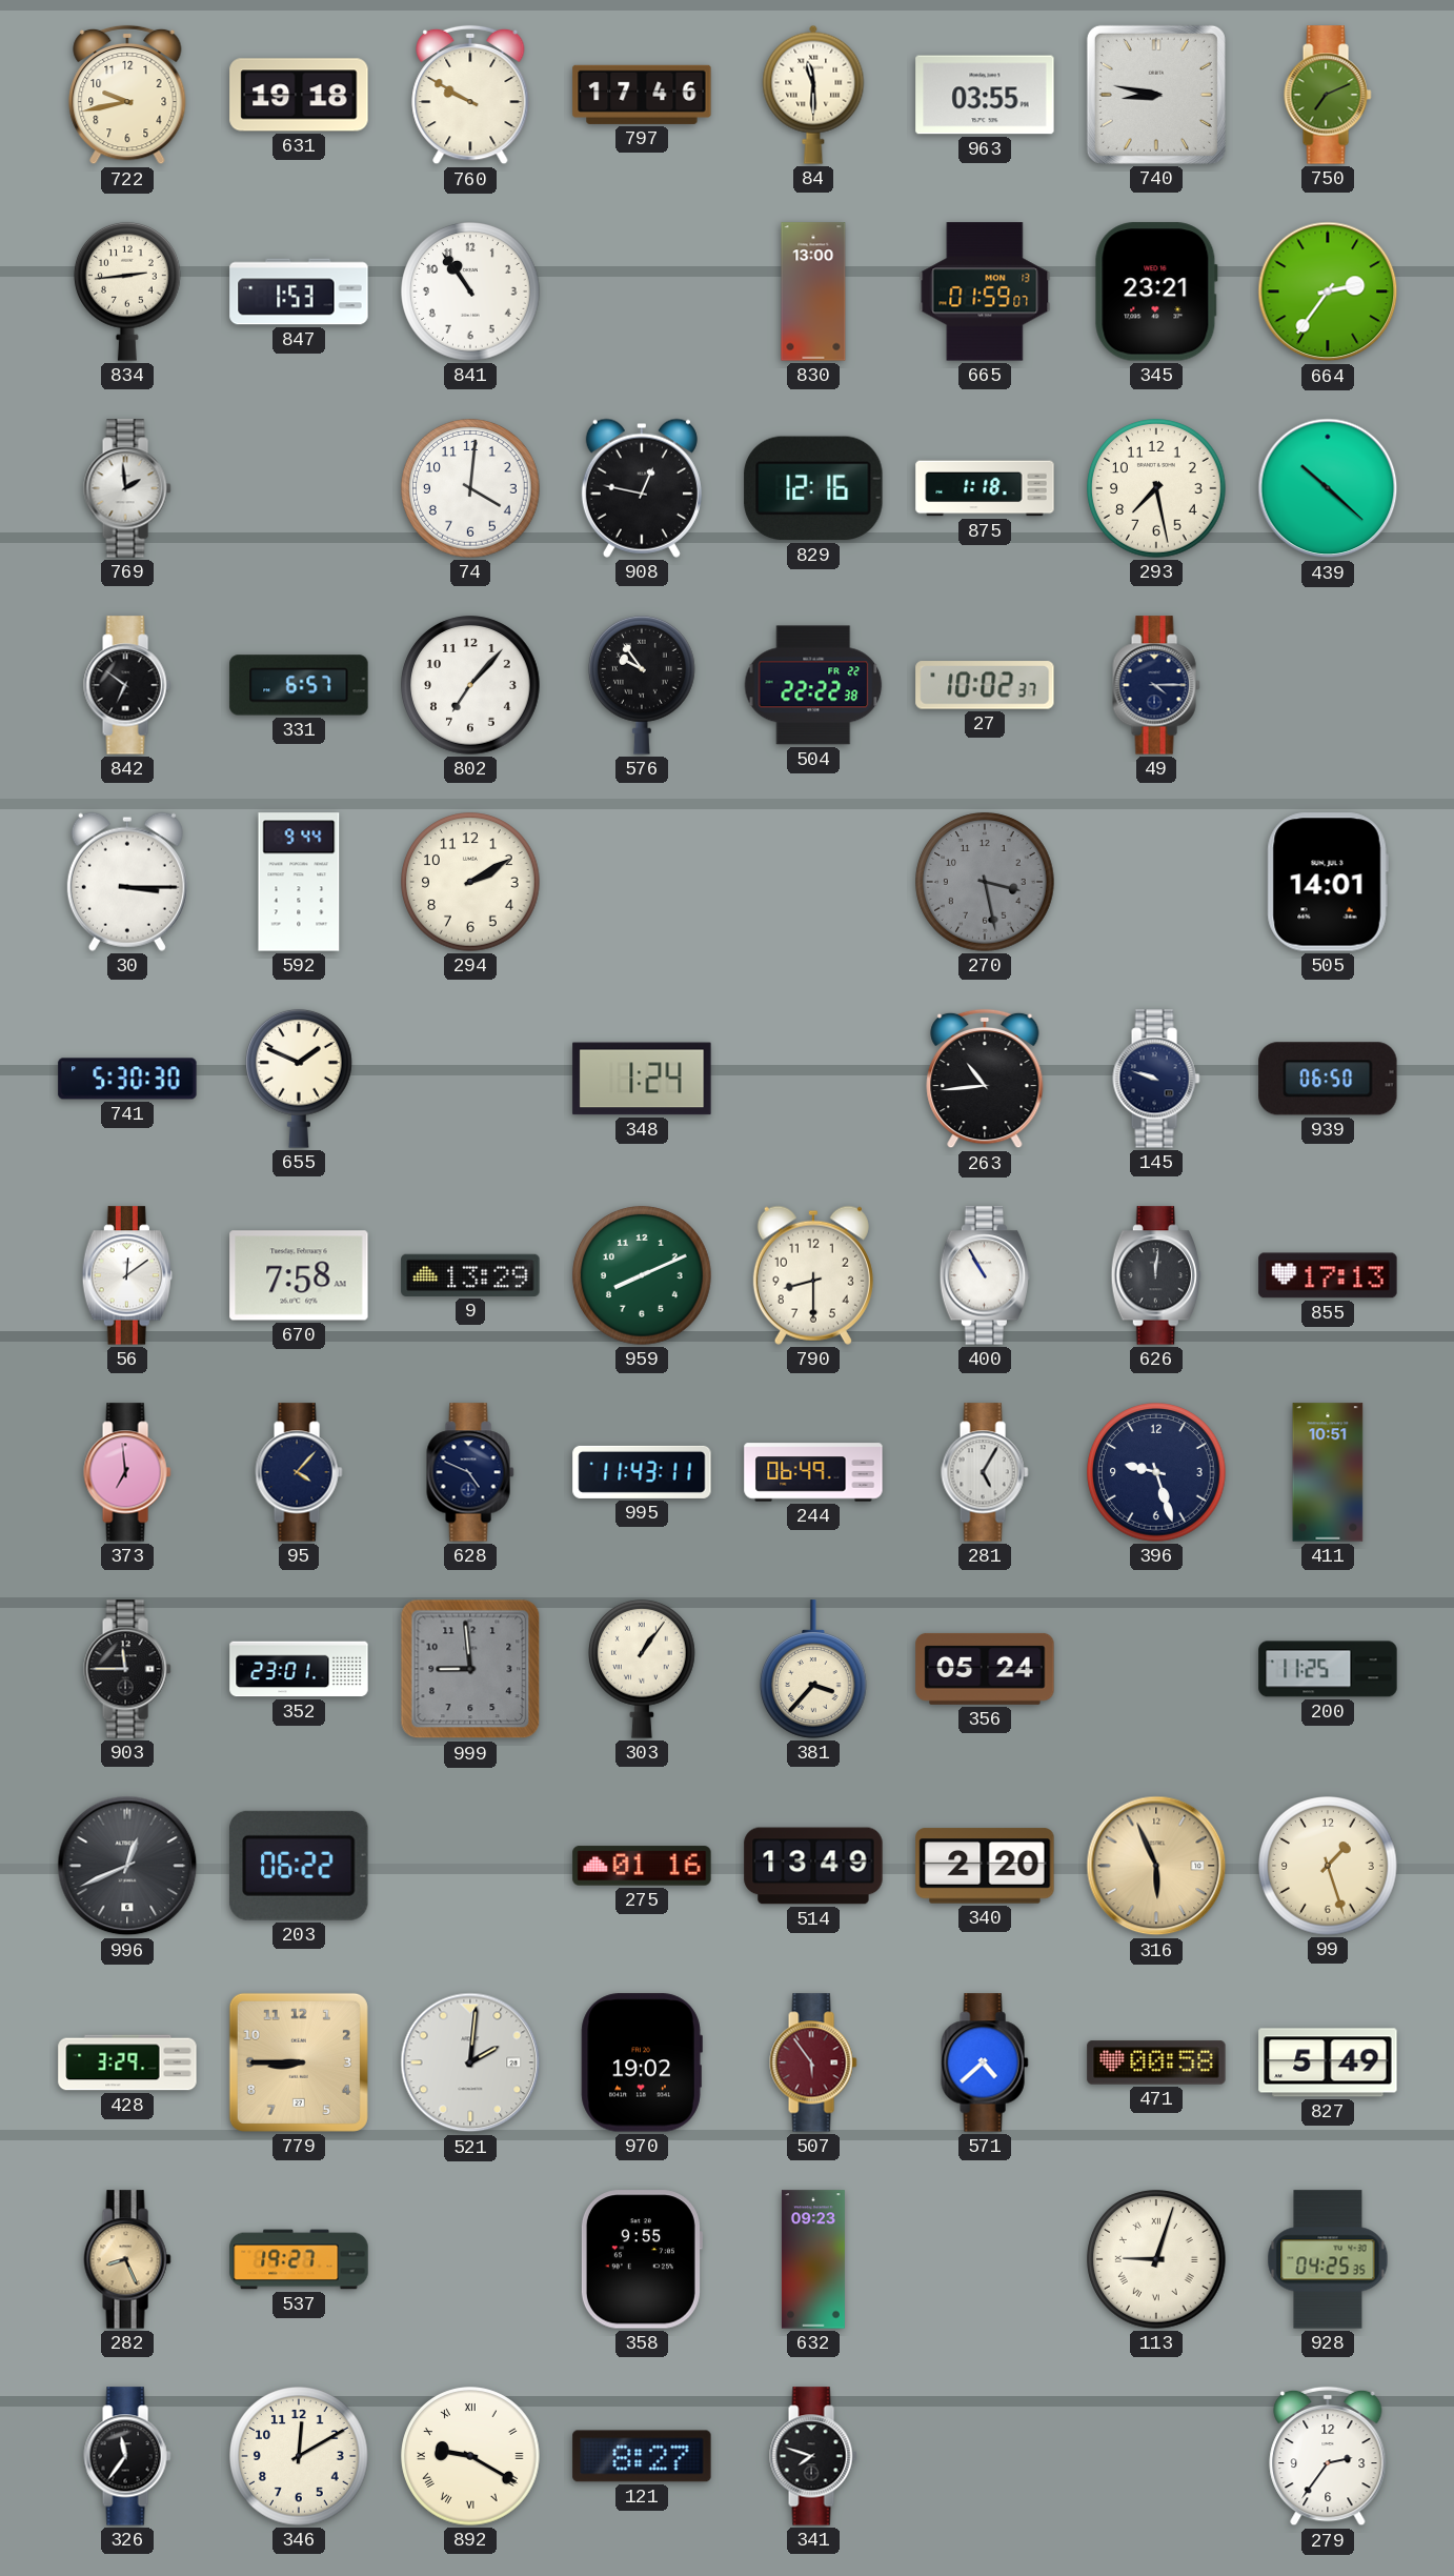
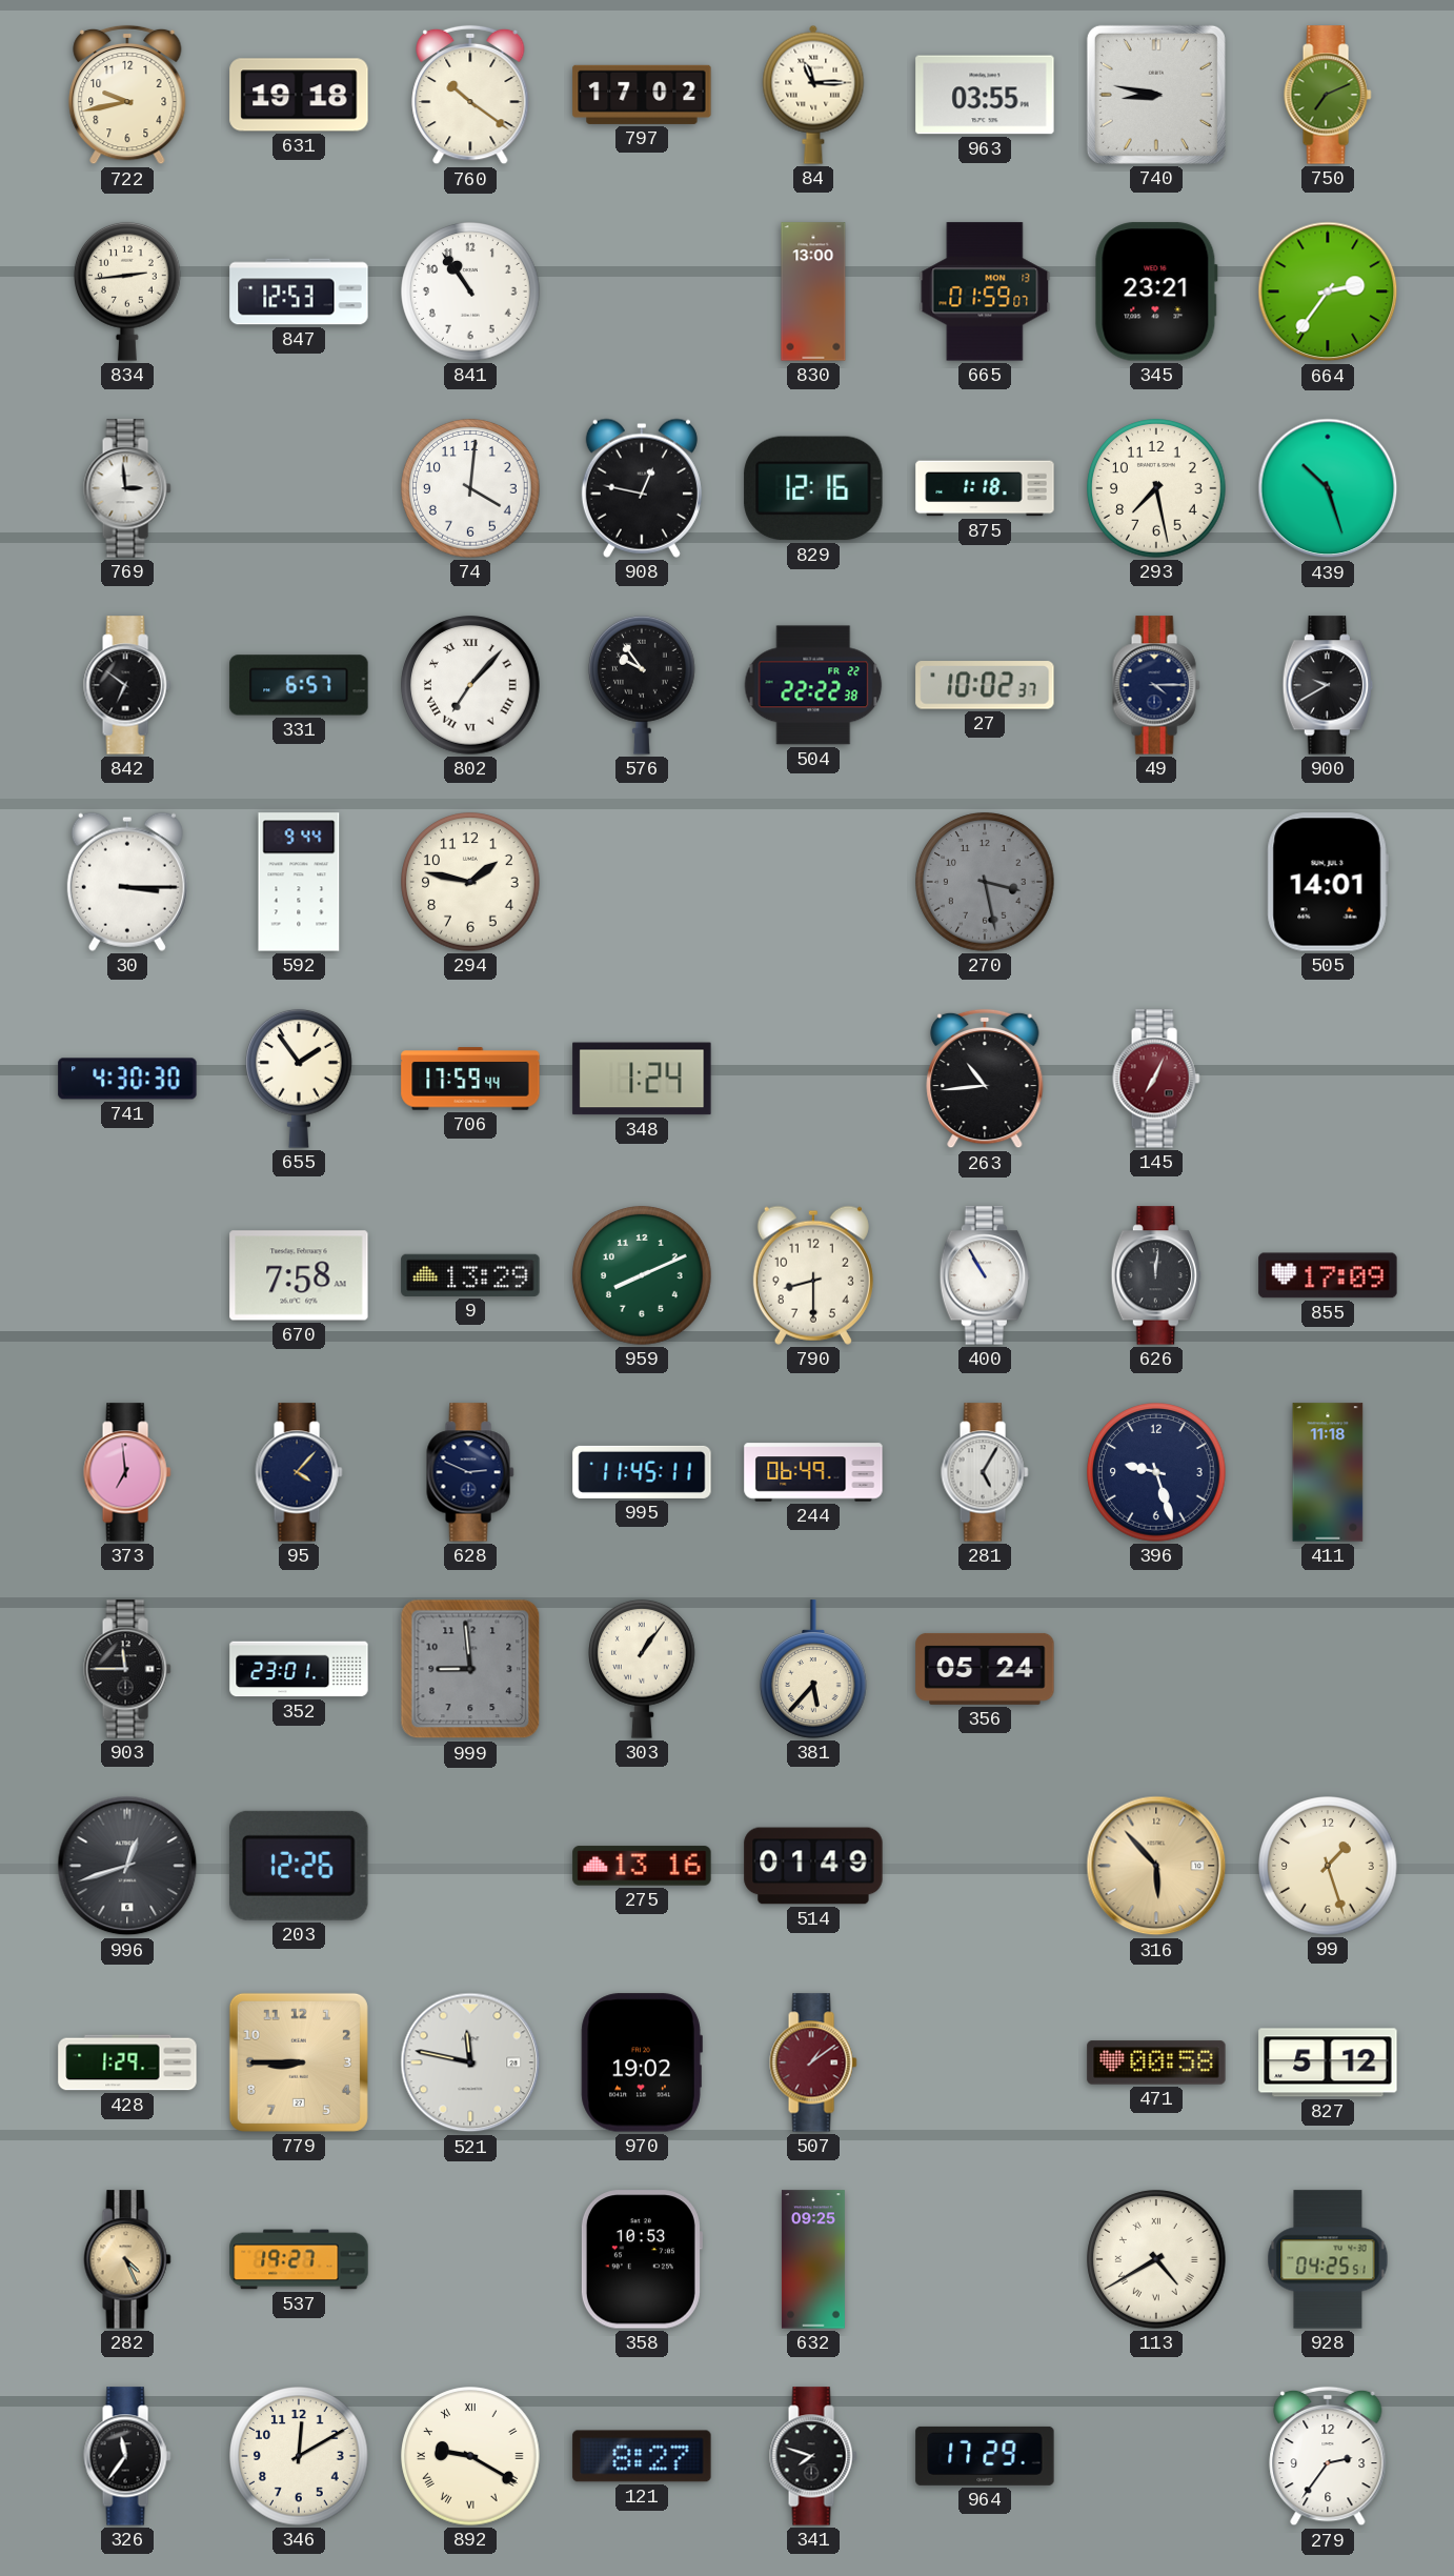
760: 9:50 -> 10:21
797: 17:46 -> 17:02
84: 11:30 -> 11:15
847: 1:53 -> 12:53
769: 1:59 -> 2:59
439: 10:22 -> 10:27
802 numerals: Arabic -> Roman
900: none -> 9:40
294: 2:10 -> 1:47
741: 5:30 -> 4:30
655: 1:49 -> 1:54
706: none -> 17:59
145: 9:48 -> 7:04
145 dial: navy -> burgundy
939: 06:50 -> none
56: 12:09 -> none
855: 17:13 -> 17:09
628: 4:49 -> 2:49
995: 11:43 -> 11:45
411: 10:51 -> 11:18
381: 3:37 -> 5:37
200: 11:25 -> none
996: 12:41 -> 12:42
203: 06:22 -> 12:26
275: 01:16 -> 13:16
514: 13:49 -> 01:49
340: 2:20 -> none
316: 5:56 -> 5:53
428: 3:29 -> 1:29
521: 2:01 -> 11:47
507: 5:54 -> 1:09
571: 4:38 -> none
827: 5:49 -> 5:12
282: 8:26 -> 4:26
358: 9:55 -> 10:53
632: 09:23 -> 09:25
113: 9:03 -> 4:40
928: 04:25:35 -> 04:25:51
964: none -> 17:29
